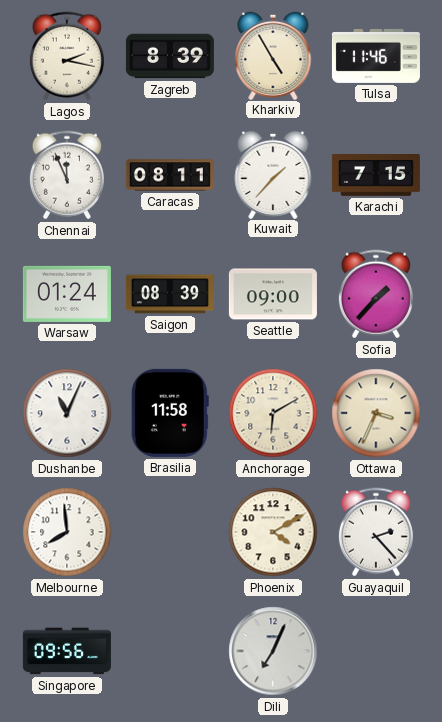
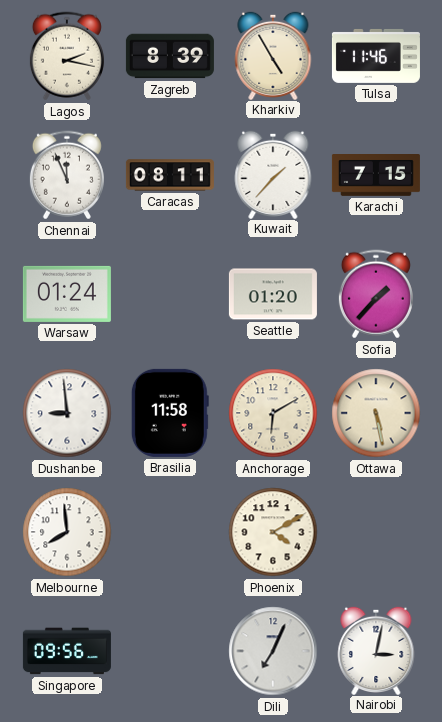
Saigon: 08:39 -> none
Seattle: 09:00 -> 01:20
Dushanbe: 11:04 -> 8:59
Ottawa: 3:34 -> 5:28
Guayaquil: 2:23 -> none
Nairobi: none -> 3:02
